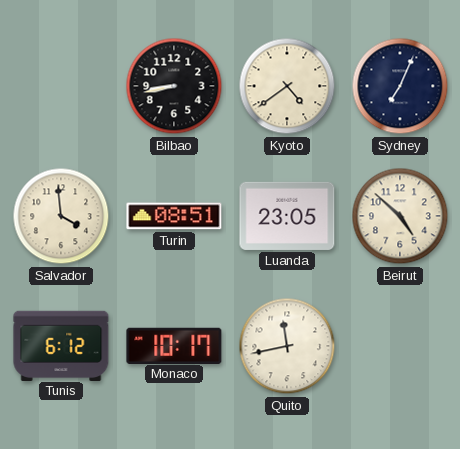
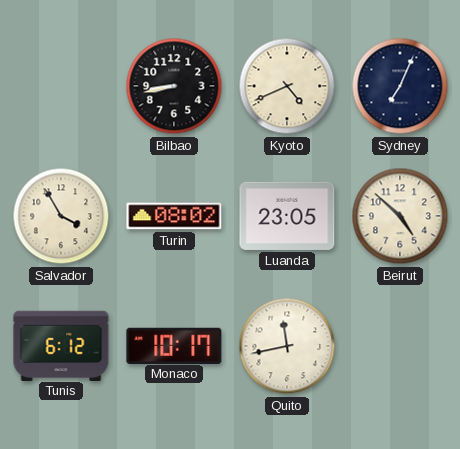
Kyoto: 4:39 -> 4:41
Salvador: 3:59 -> 3:55
Turin: 08:51 -> 08:02
